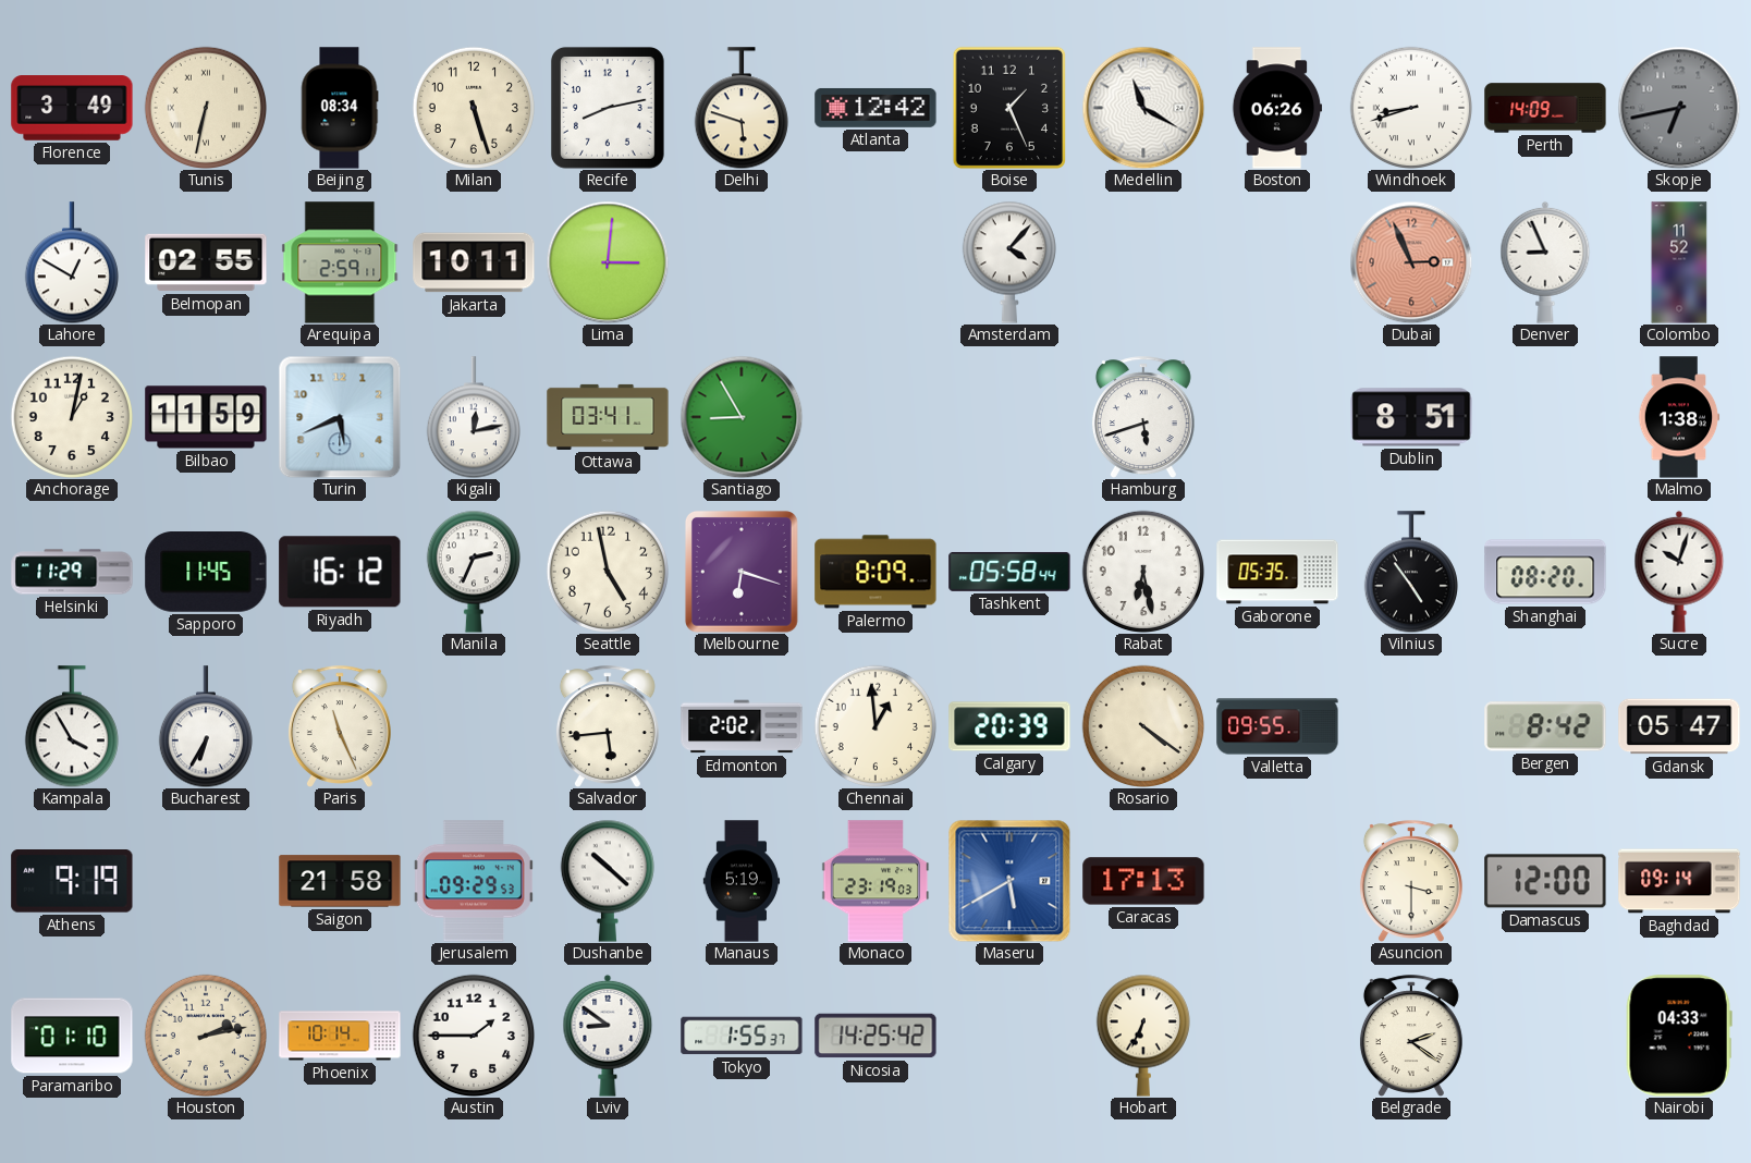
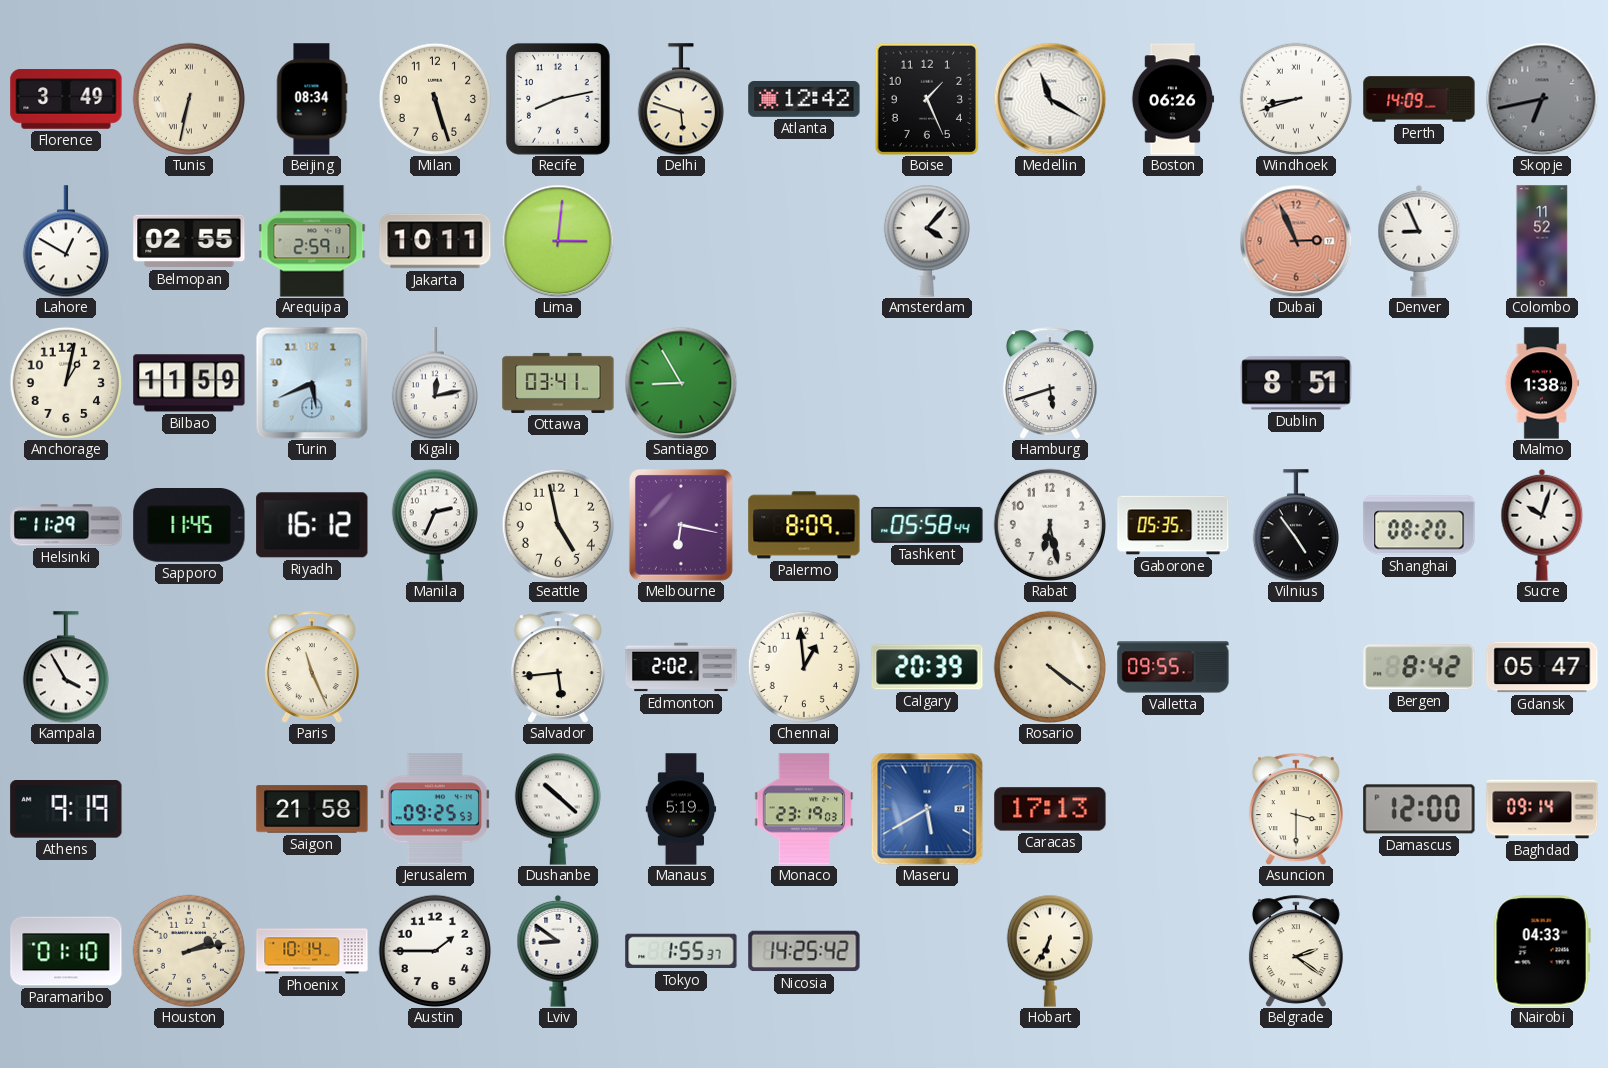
Melbourne: 6:18 -> 6:17
Bucharest: 6:35 -> none
Jerusalem: 09:29 -> 09:25
